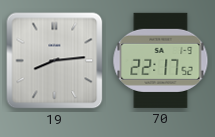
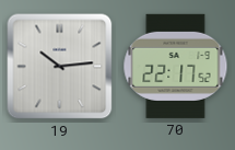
19: 8:14 -> 10:14
